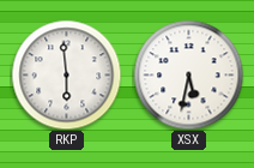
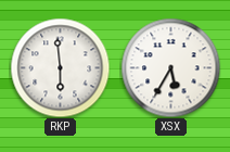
XSX: 5:32 -> 5:35
